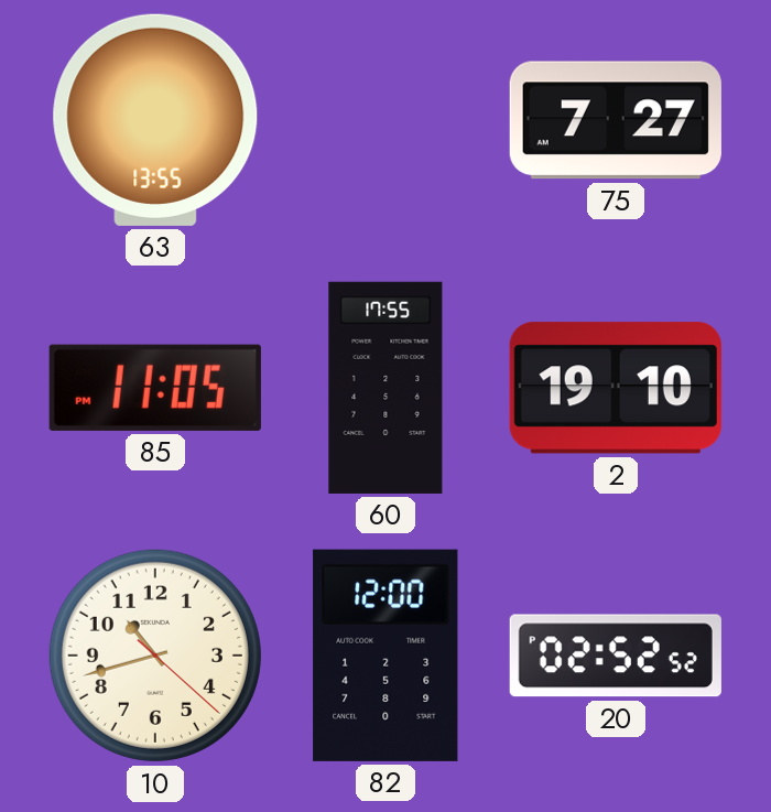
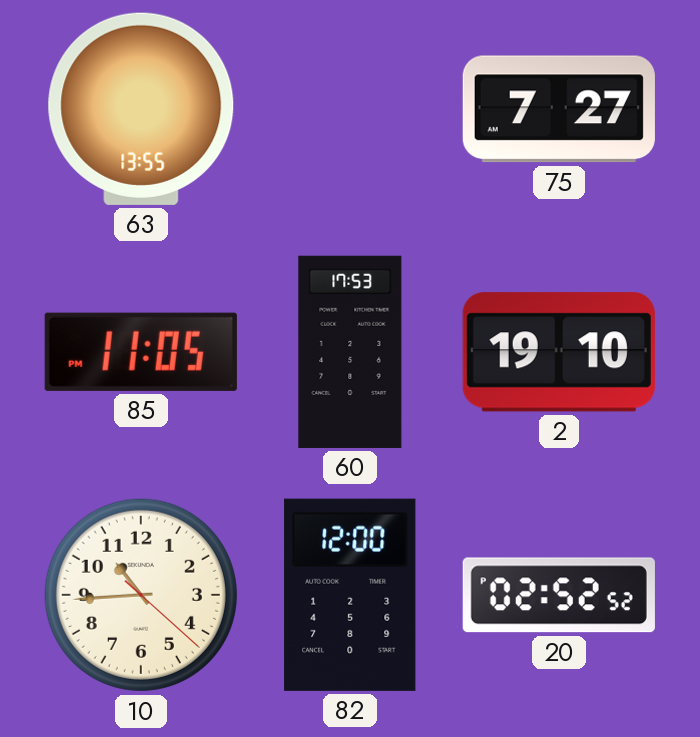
60: 17:55 -> 17:53
10: 10:42 -> 10:44
